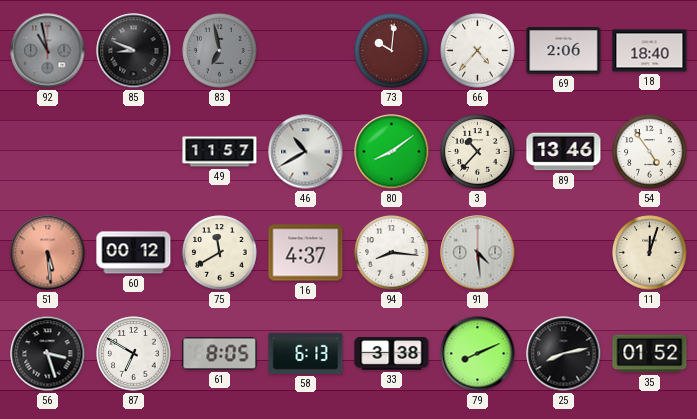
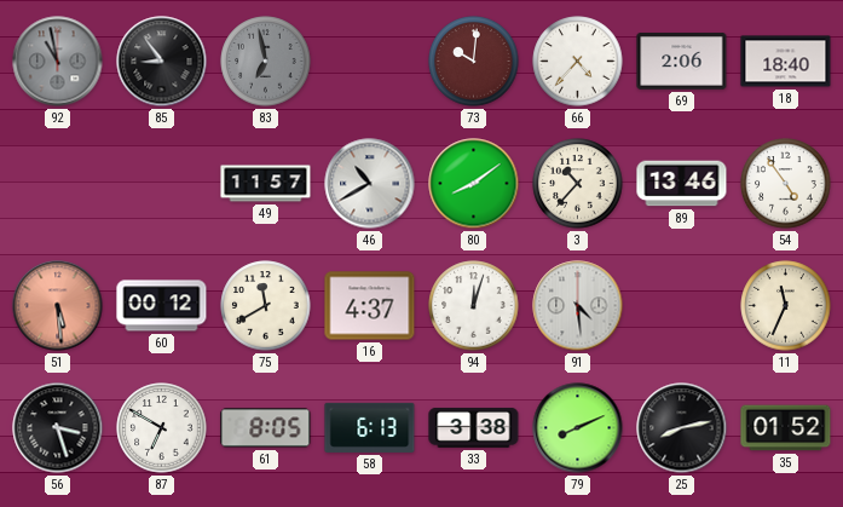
85: 8:49 -> 8:54
94: 8:16 -> 12:03
11: 12:03 -> 11:34
